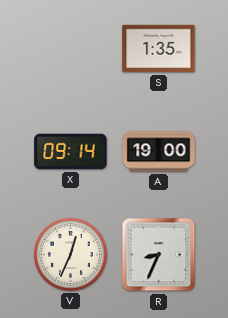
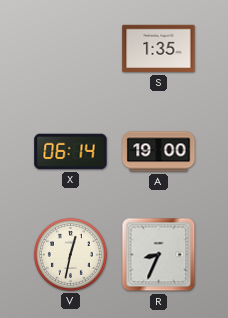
X: 09:14 -> 06:14
V: 12:34 -> 12:32
